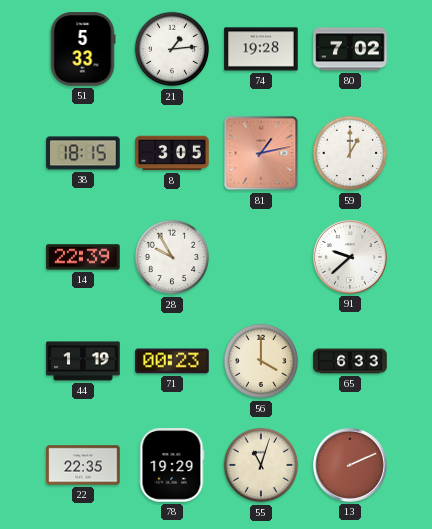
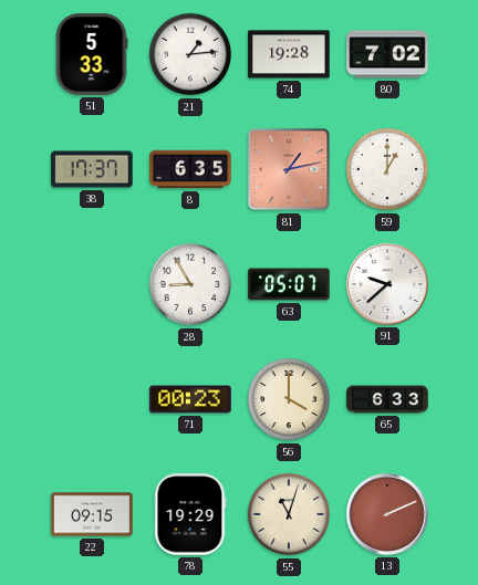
38: 18:15 -> 17:37
8: 3:05 -> 6:35
14: 22:39 -> none
28: 9:55 -> 8:55
63: none -> 05:07
44: 1:19 -> none
22: 22:35 -> 09:15
